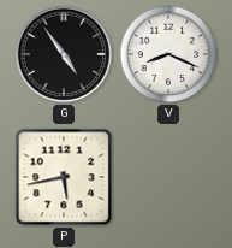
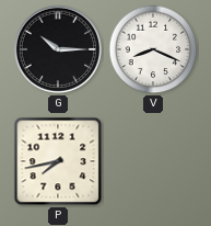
G: 4:54 -> 10:15
P: 5:43 -> 7:43
